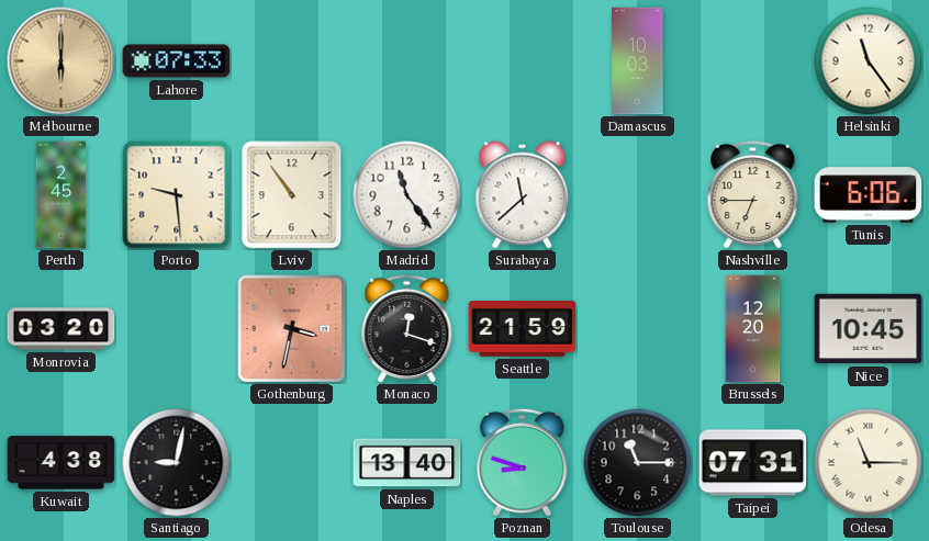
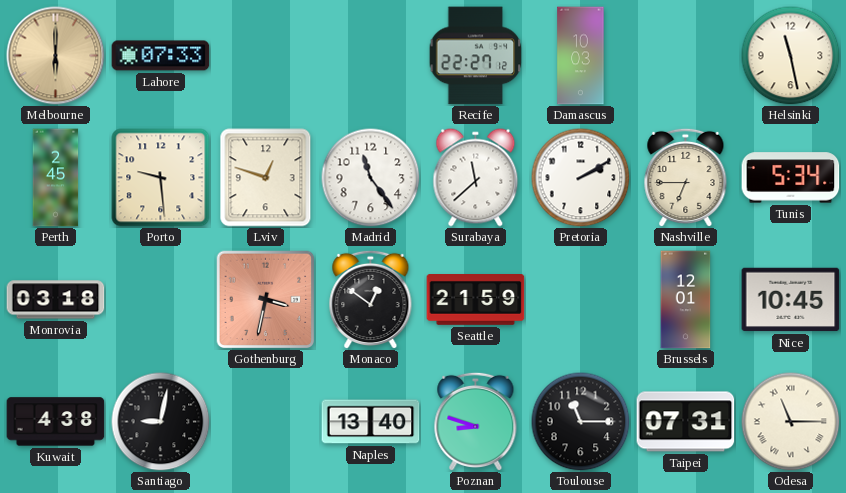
Recife: none -> 22:27
Helsinki: 11:24 -> 11:28
Lviv: 10:54 -> 12:48
Pretoria: none -> 2:10
Tunis: 6:06 -> 5:34
Monrovia: 03:20 -> 03:18
Monaco: 12:18 -> 12:51
Brussels: 12:20 -> 12:01
